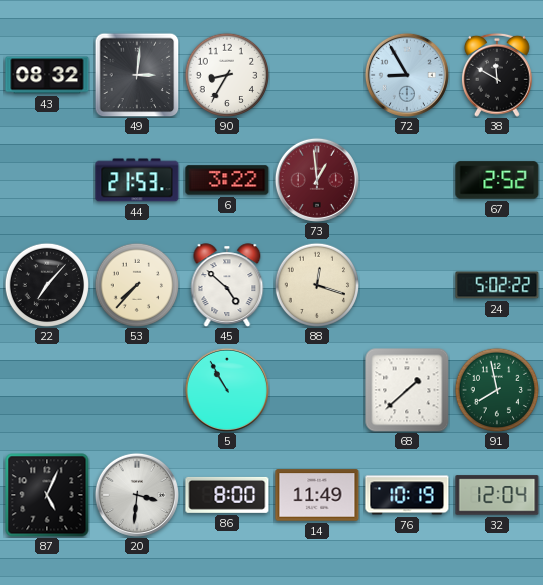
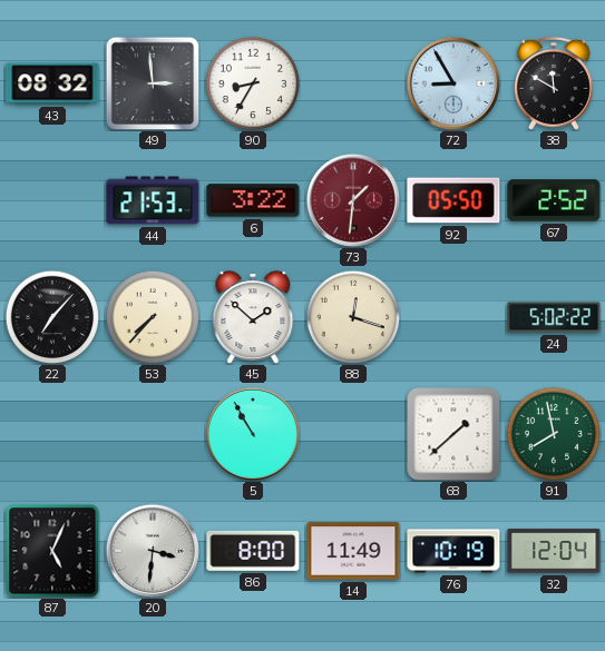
49: 3:01 -> 2:59
73: 12:59 -> 1:31
92: none -> 05:50
45: 4:52 -> 1:52
